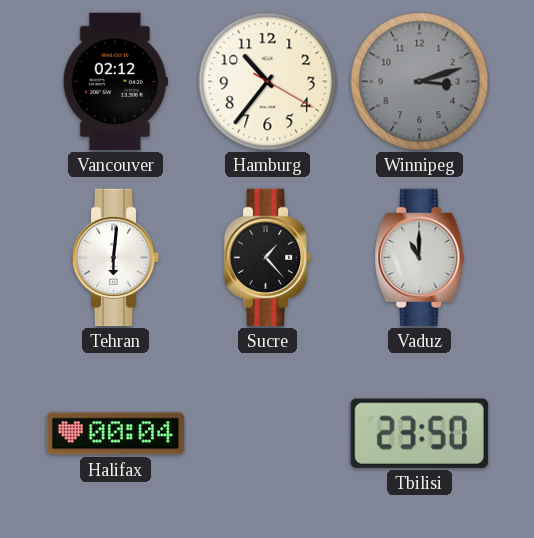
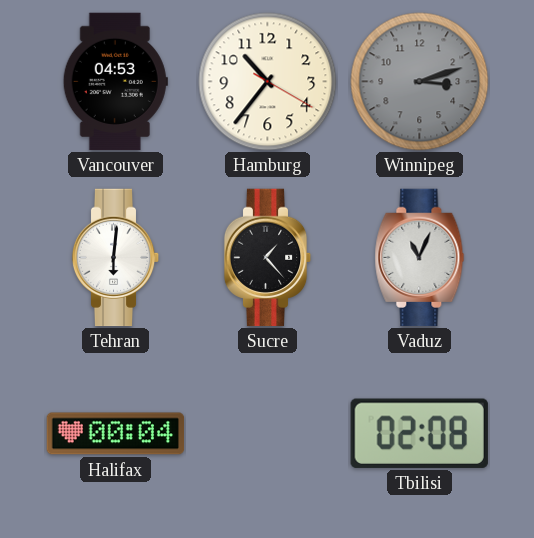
Vancouver: 02:12 -> 04:53
Vaduz: 11:00 -> 11:04
Tbilisi: 23:50 -> 02:08
